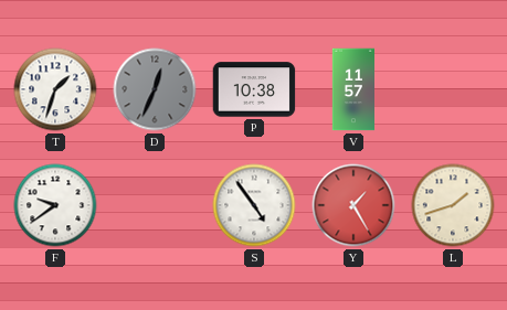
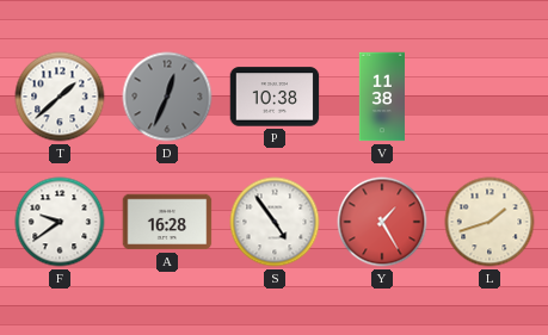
T: 1:33 -> 1:38
V: 11:57 -> 11:38
A: none -> 16:28
